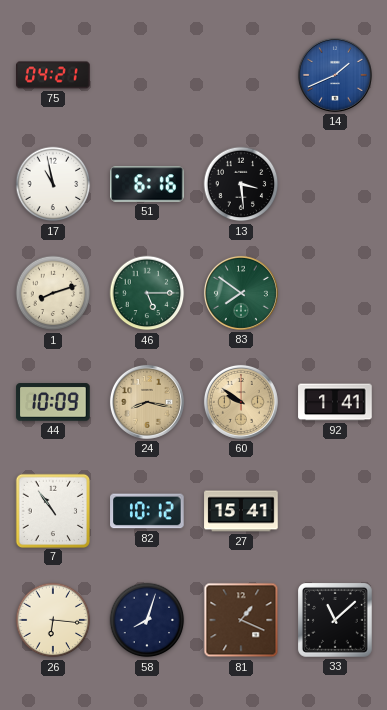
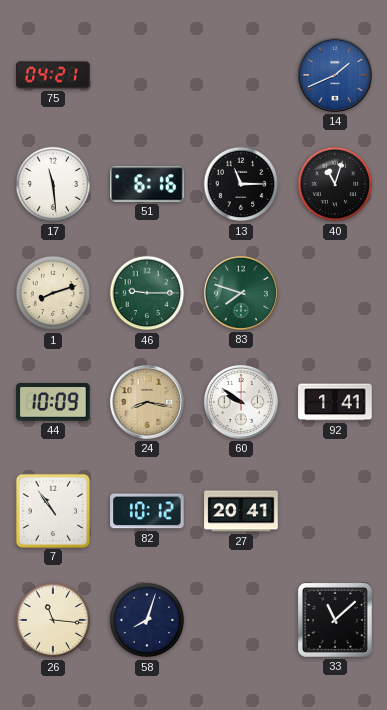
17: 10:58 -> 11:29
13: 3:29 -> 11:15
40: none -> 11:03
46: 5:15 -> 9:15
83: 7:51 -> 7:48
60 dial: champagne -> white
27: 15:41 -> 20:41
26: 6:16 -> 11:16
81: 1:19 -> none
